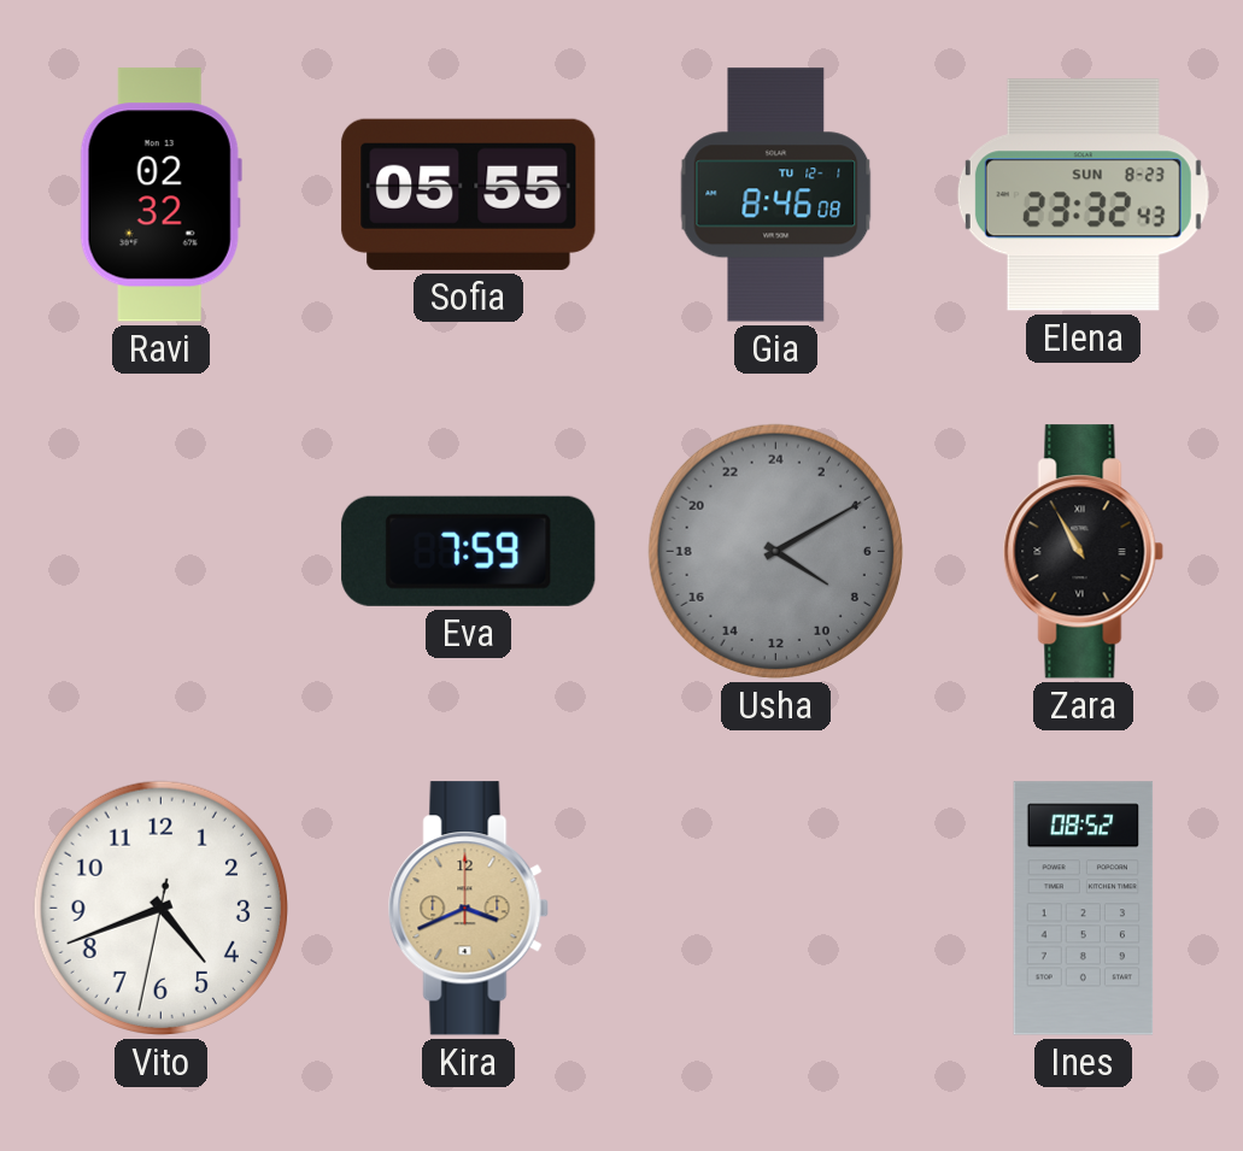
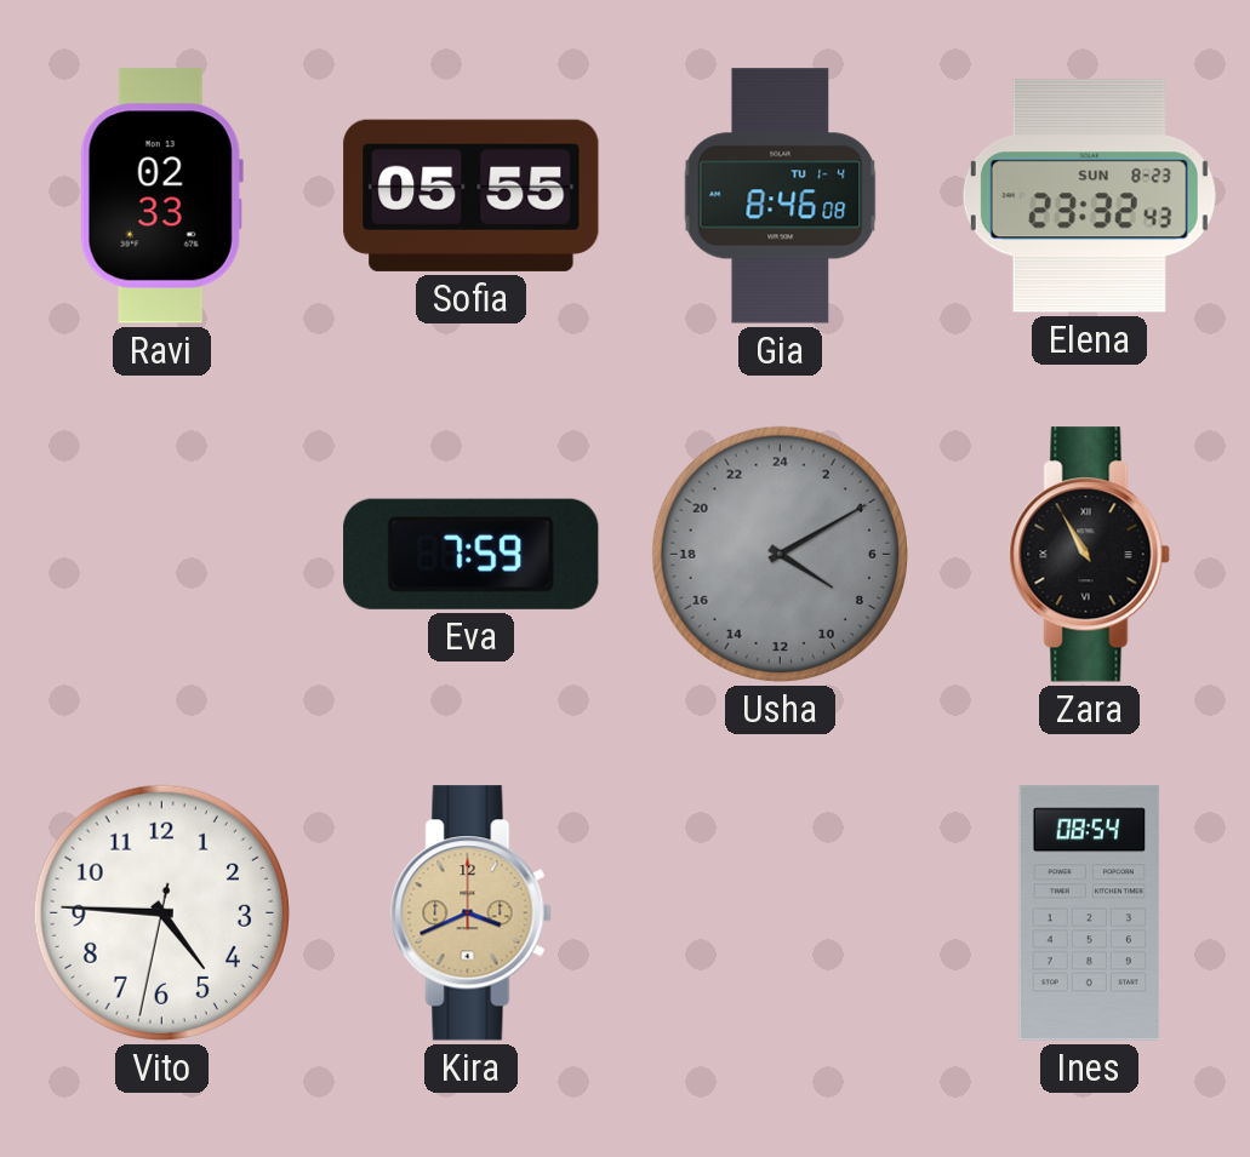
Ravi: 02:32 -> 02:33
Gia date: TU 12-1 -> TU 1-4
Vito: 4:41 -> 4:45
Ines: 08:52 -> 08:54
